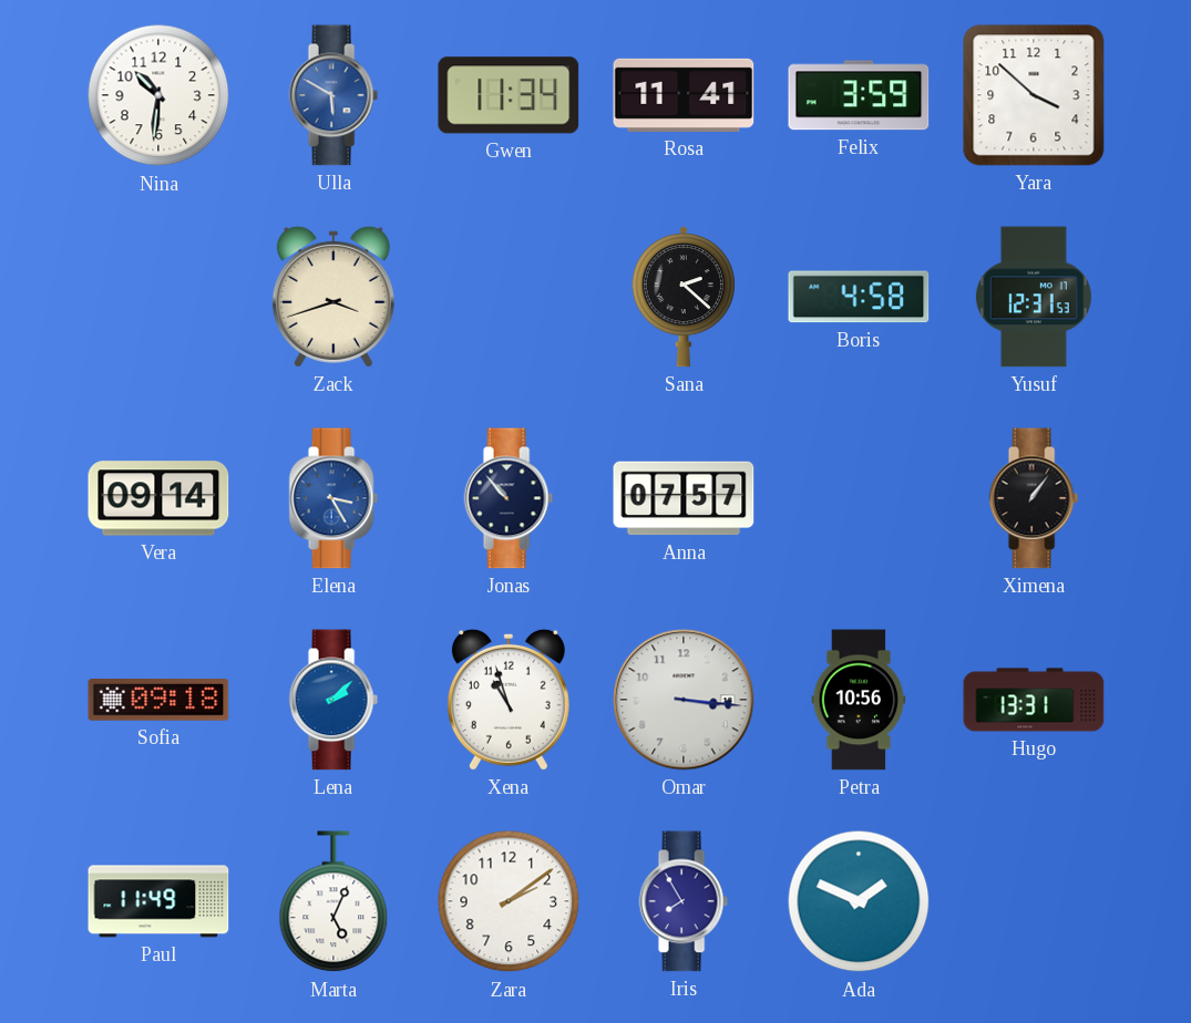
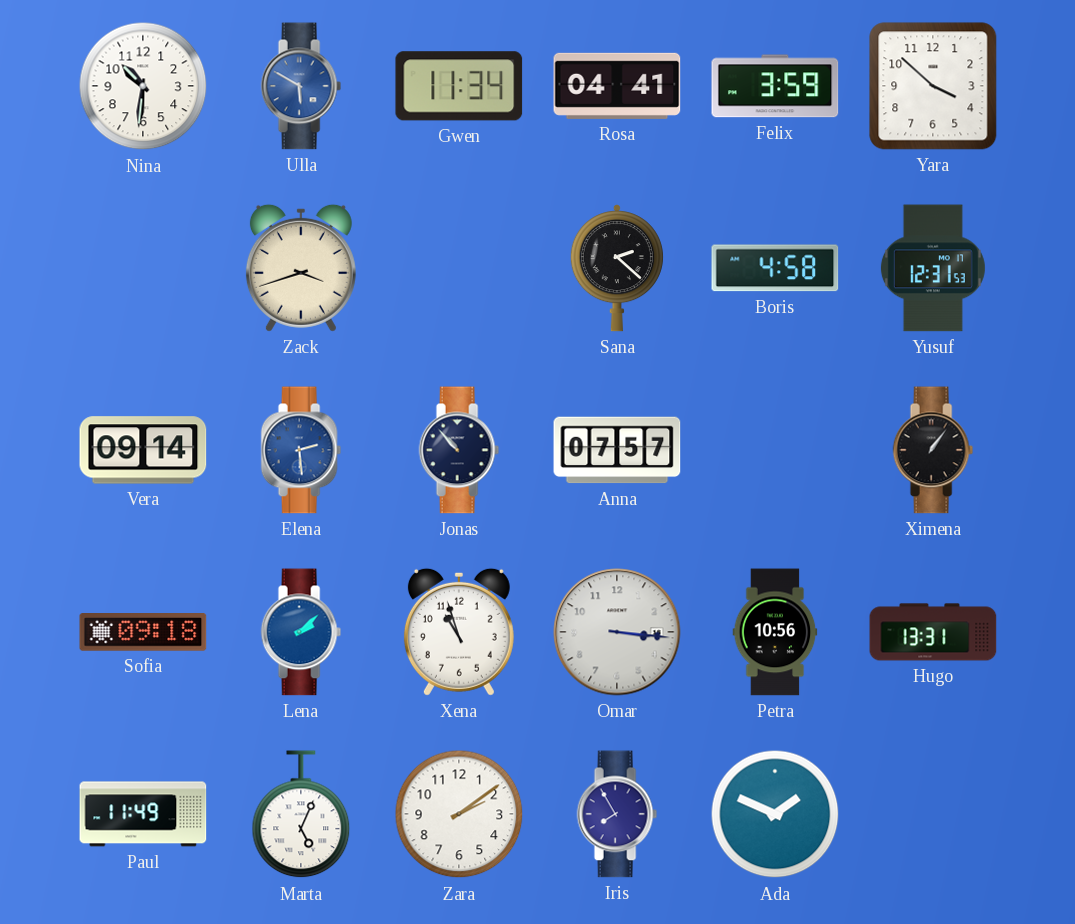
Rosa: 11:41 -> 04:41
Elena: 3:25 -> 2:29
